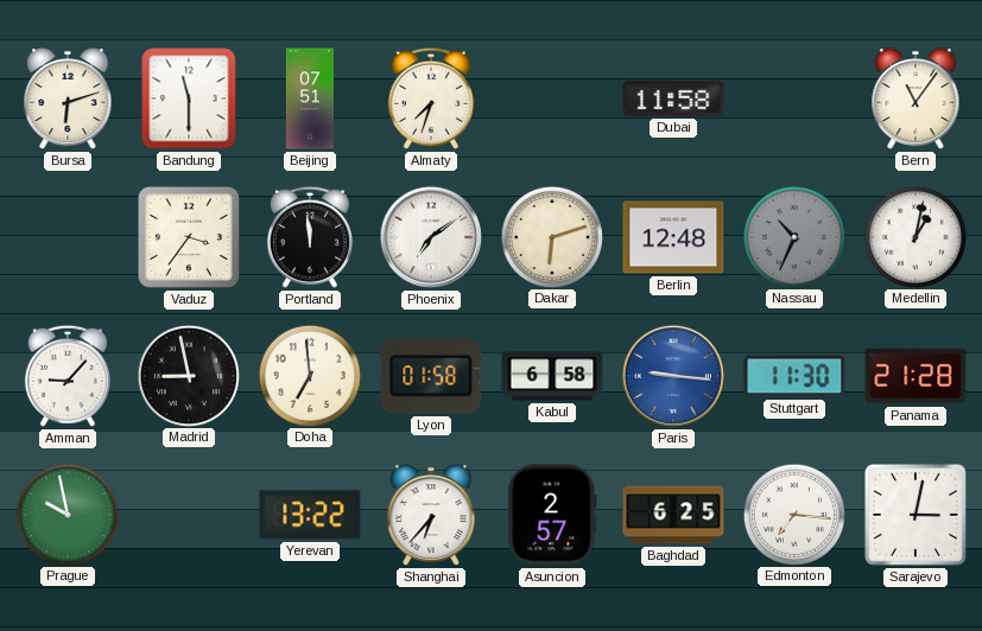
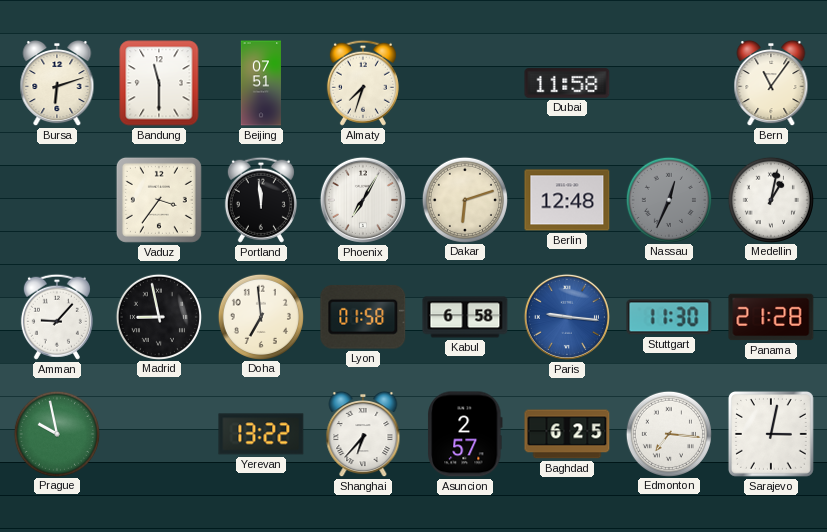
Phoenix: 7:09 -> 7:05
Nassau: 10:34 -> 12:34
